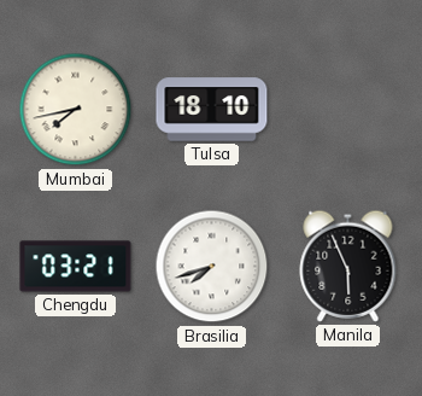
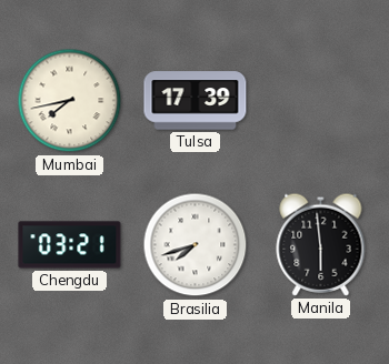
Tulsa: 18:10 -> 17:39
Manila: 5:56 -> 5:59
